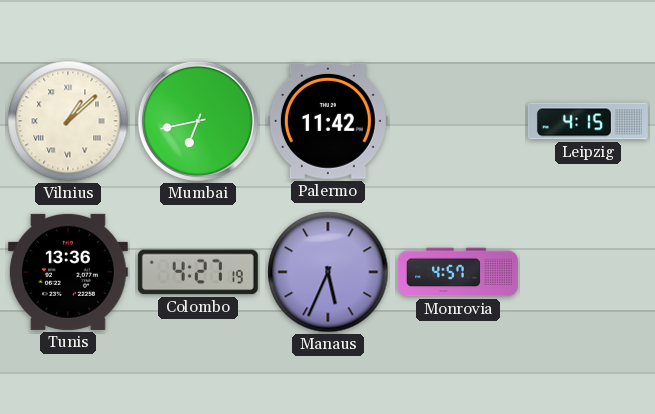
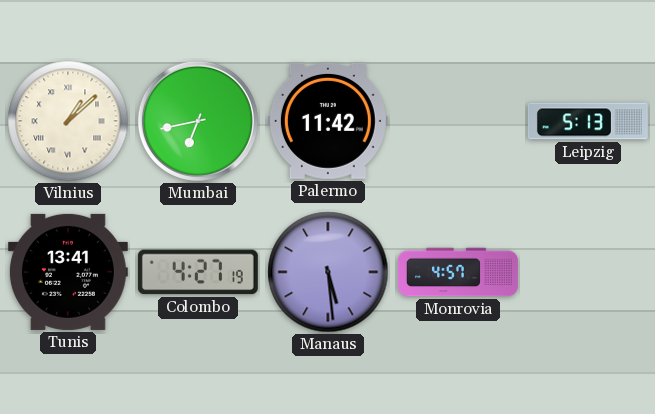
Leipzig: 4:15 -> 5:13
Tunis: 13:36 -> 13:41
Manaus: 5:34 -> 5:29
